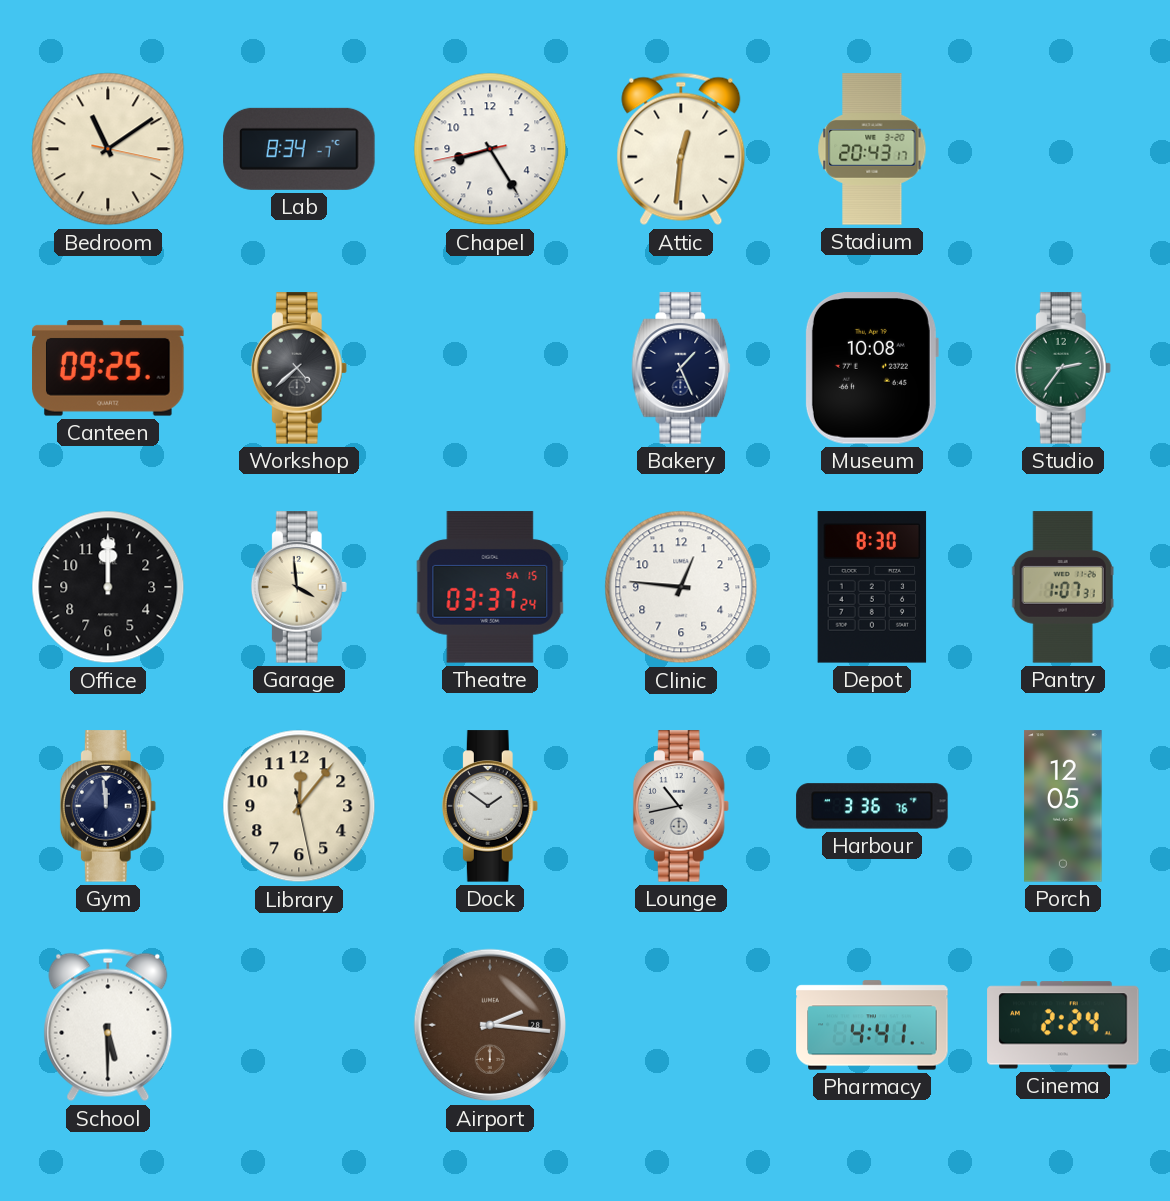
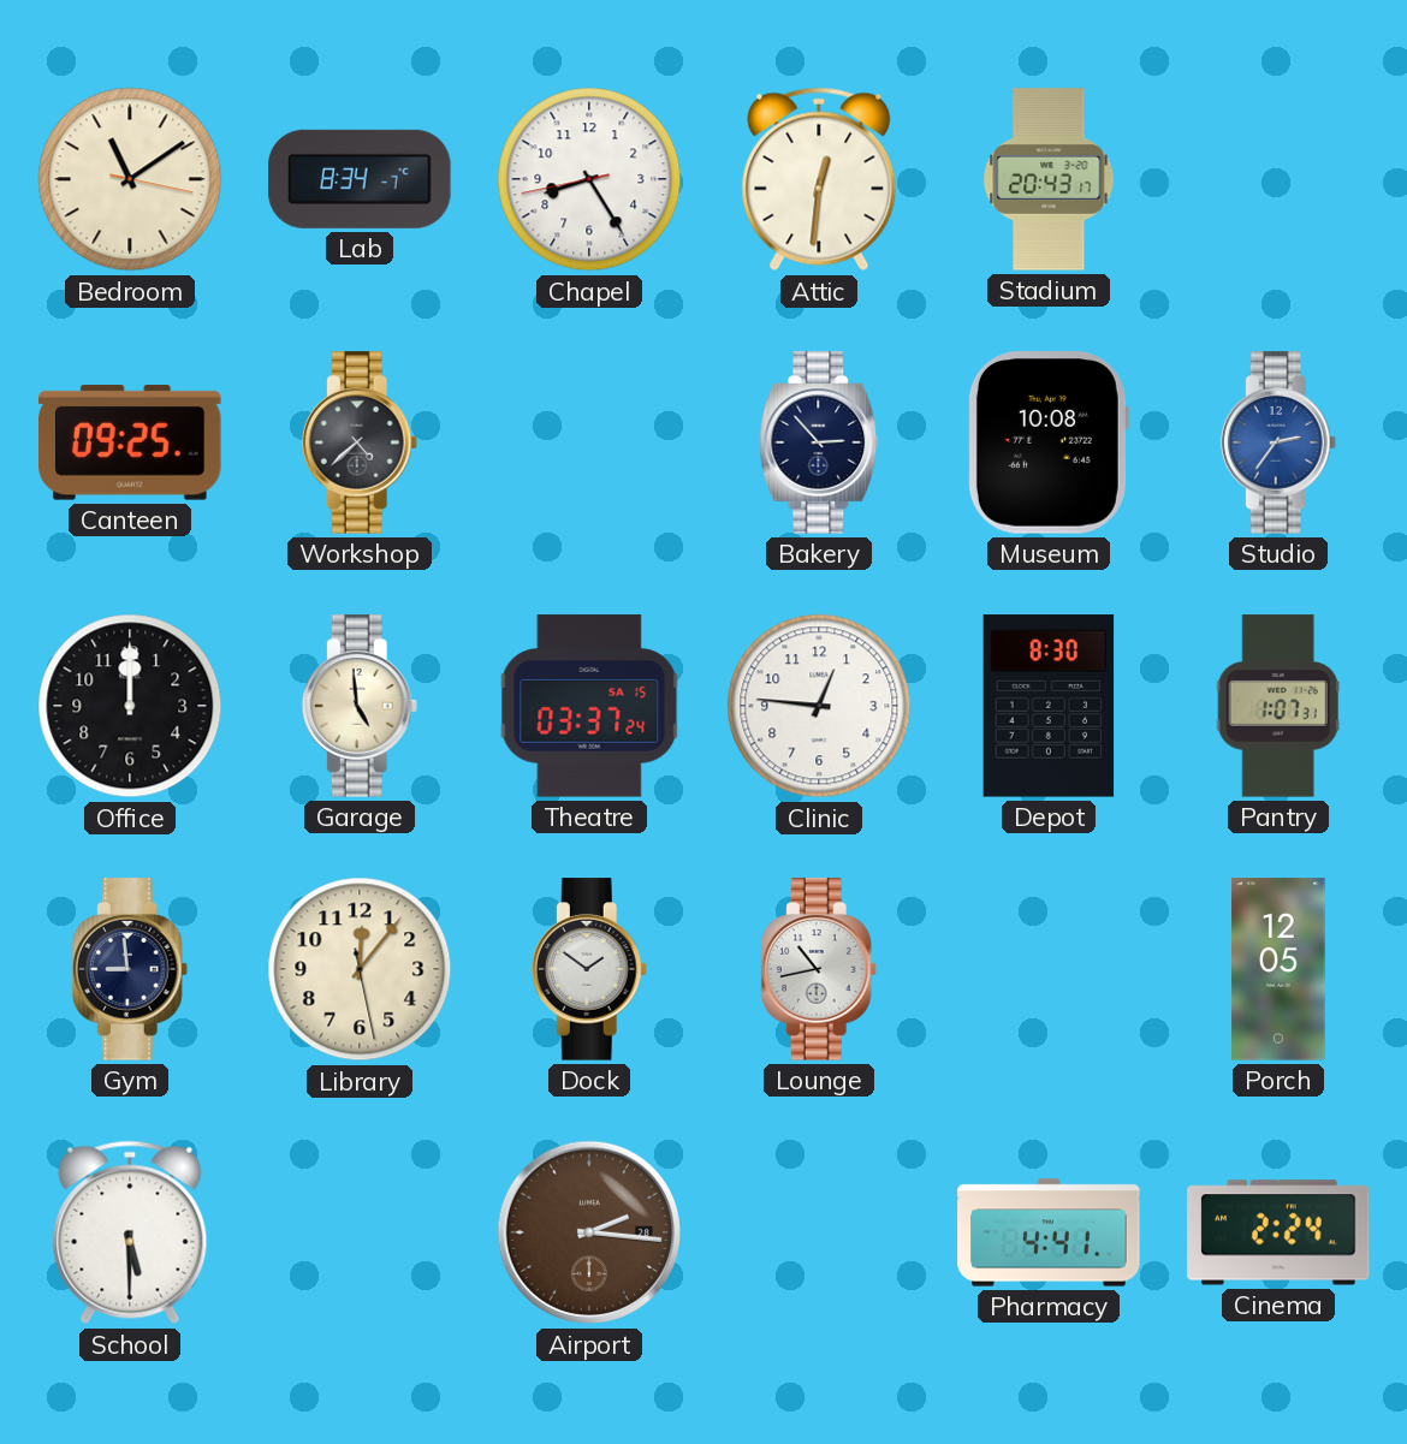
Bakery: 1:26 -> 2:53
Studio dial: green -> blue
Garage: 3:59 -> 4:59
Gym: 11:59 -> 8:59
Harbour: 3:36 -> none
